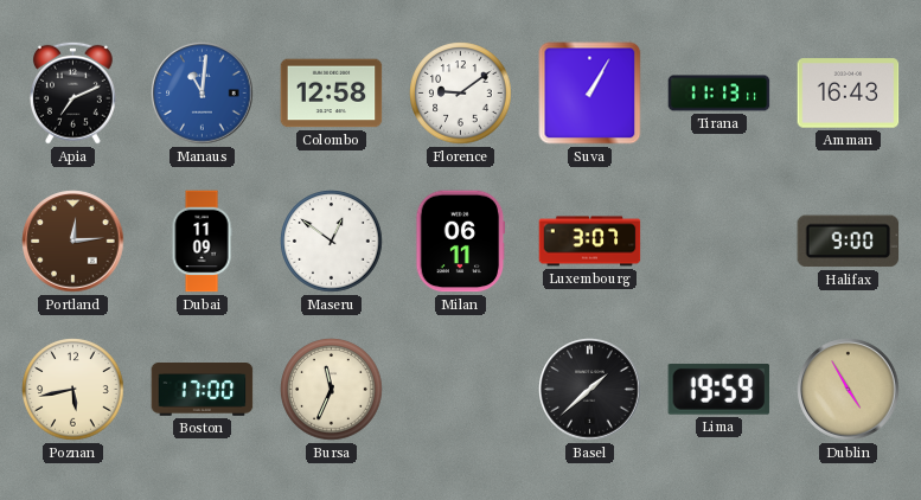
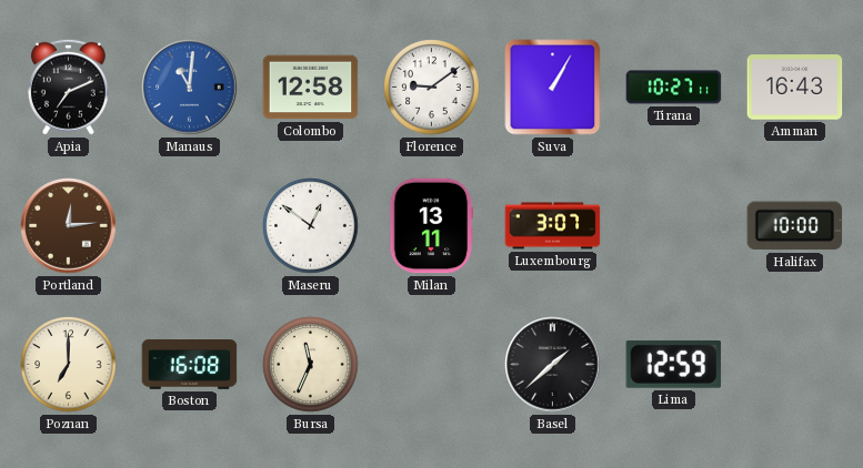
Tirana: 11:13 -> 10:27
Dubai: 11:09 -> none
Milan: 06:11 -> 13:11
Halifax: 9:00 -> 10:00
Poznan: 5:43 -> 7:00
Boston: 17:00 -> 16:08
Lima: 19:59 -> 12:59
Dublin: 4:55 -> none
